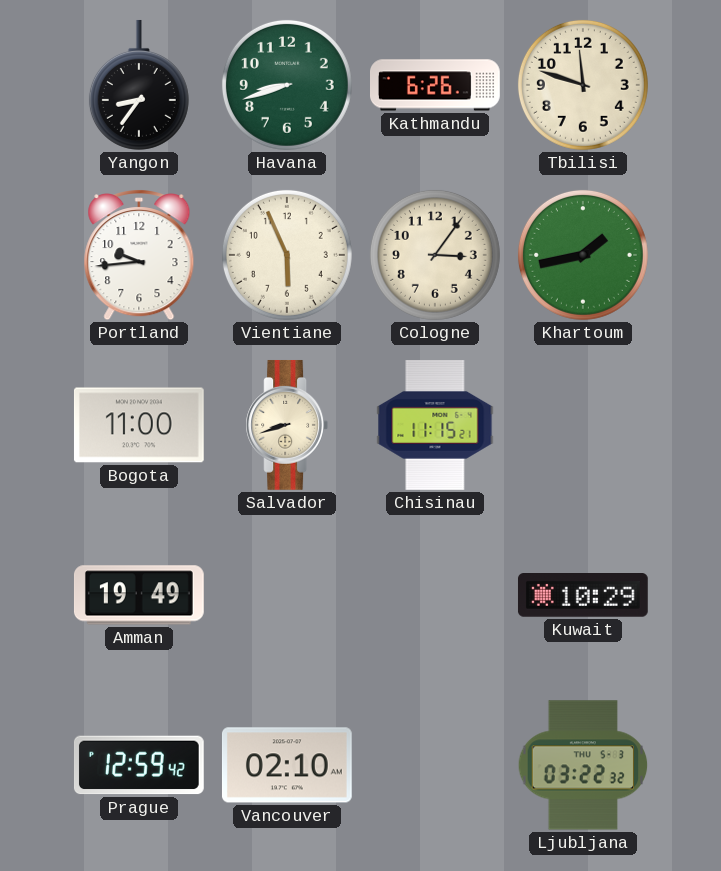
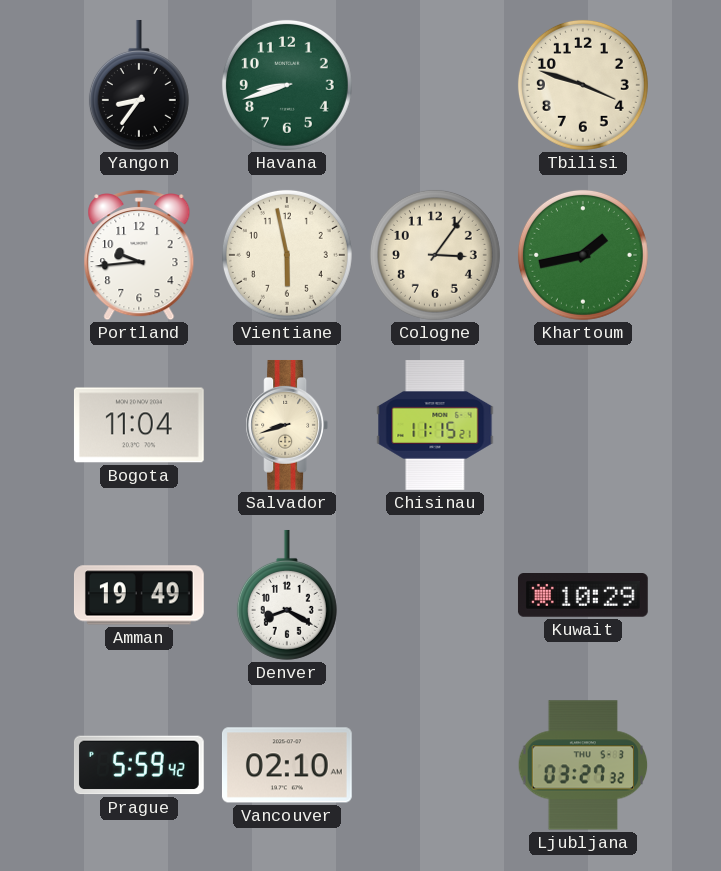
Kathmandu: 6:26 -> none
Tbilisi: 11:48 -> 3:48
Vientiane: 5:56 -> 5:58
Bogota: 11:00 -> 11:04
Denver: none -> 8:20
Prague: 12:59 -> 5:59
Ljubljana: 03:22 -> 03:27
